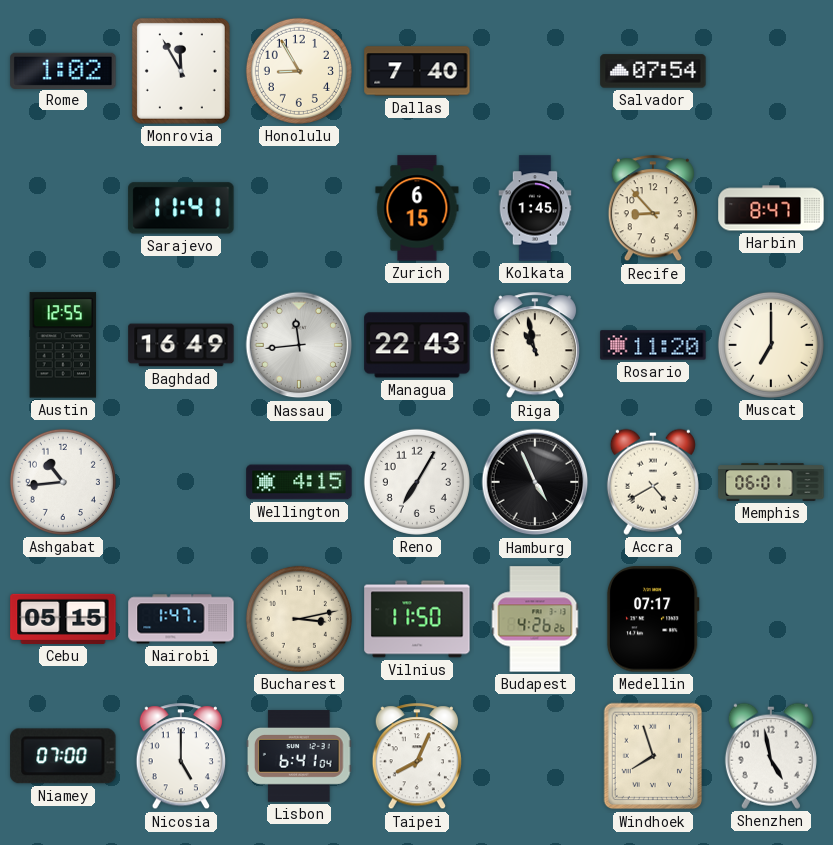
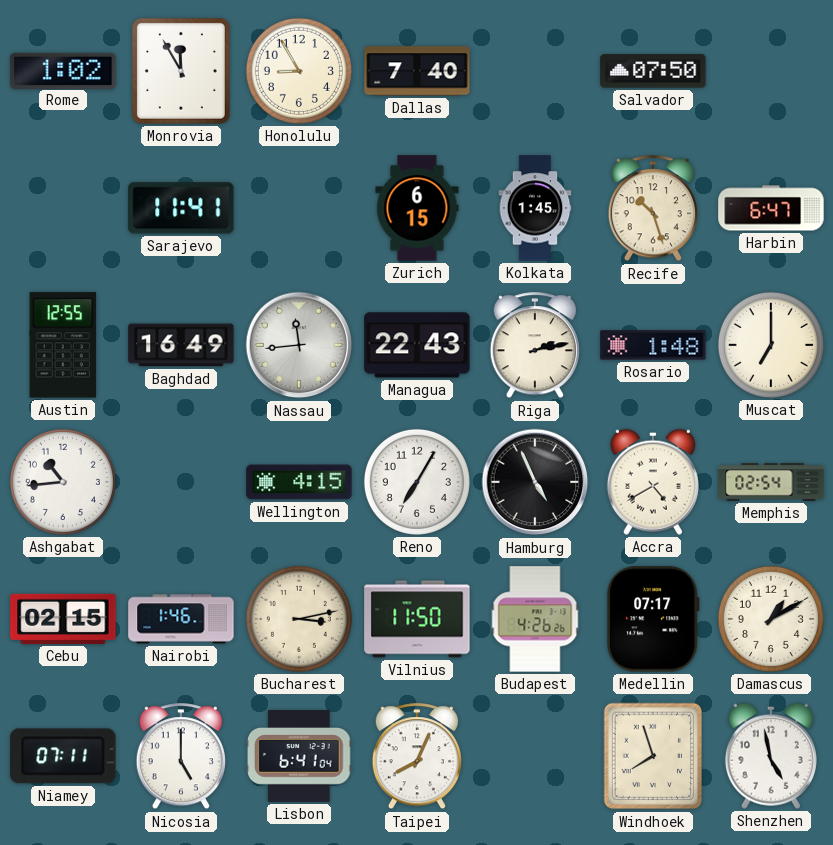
Salvador: 07:54 -> 07:50
Recife: 8:53 -> 10:27
Harbin: 8:47 -> 6:47
Riga: 10:58 -> 2:13
Rosario: 11:20 -> 1:48
Memphis: 06:01 -> 02:54
Cebu: 05:15 -> 02:15
Nairobi: 1:47 -> 1:46
Damascus: none -> 1:10
Niamey: 07:00 -> 07:11
